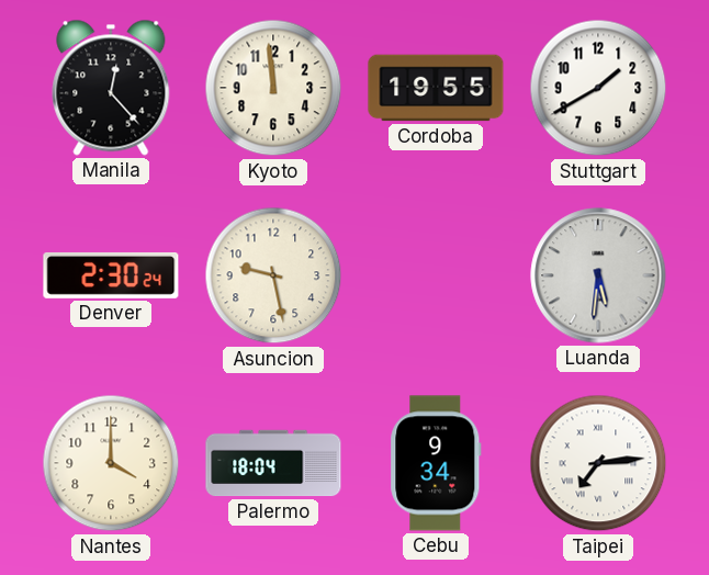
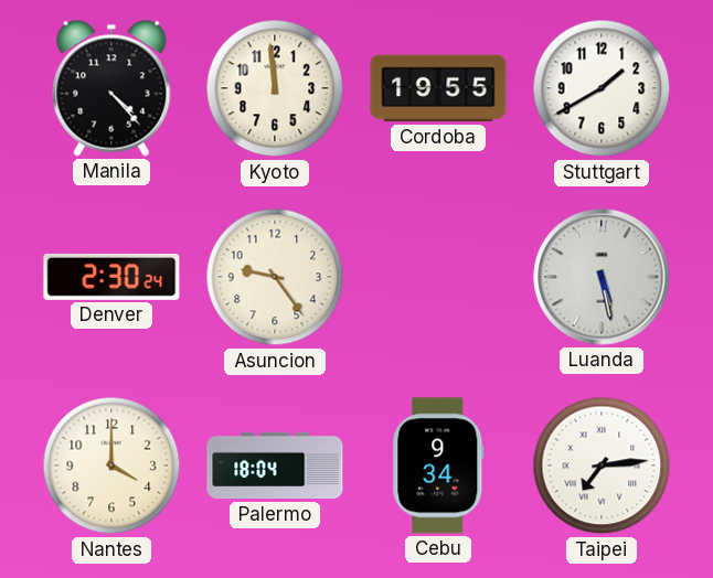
Manila: 12:23 -> 4:23
Asuncion: 9:28 -> 9:24
Luanda: 5:31 -> 5:28
